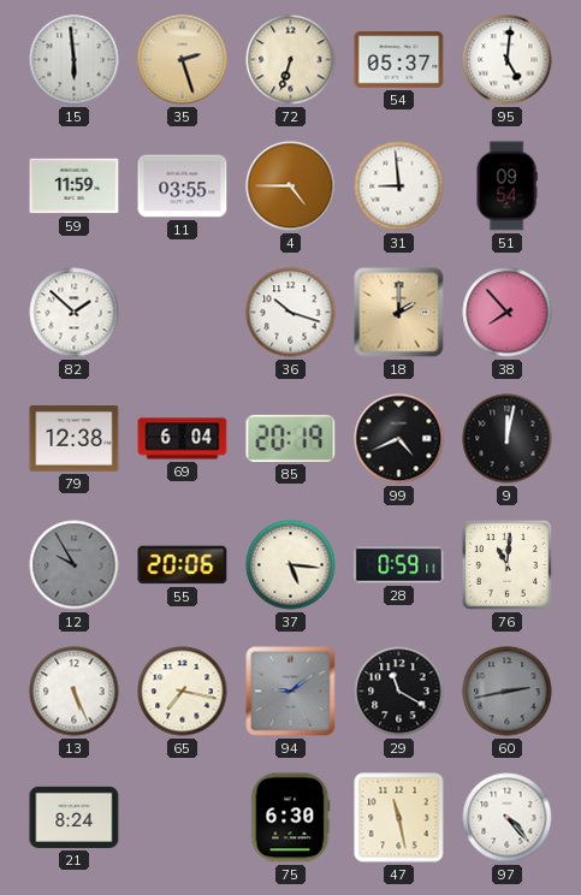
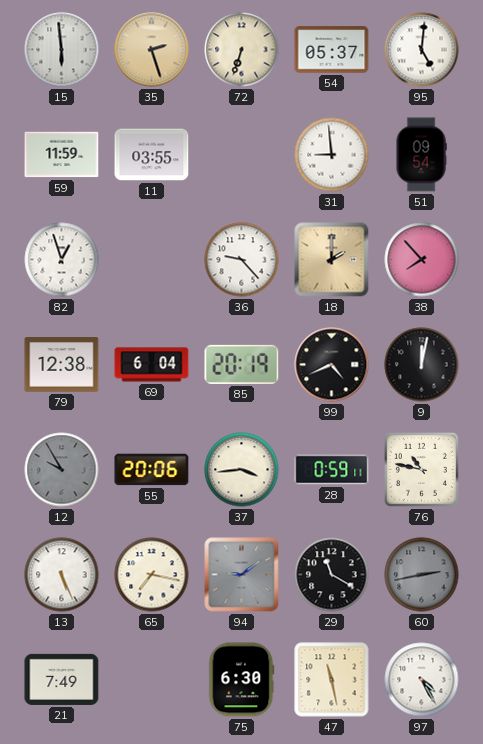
4: 4:45 -> none
82: 1:52 -> 12:57
36: 10:18 -> 9:23
37: 5:16 -> 3:44
76: 11:01 -> 10:47
21: 8:24 -> 7:49
97: 4:23 -> 4:25
